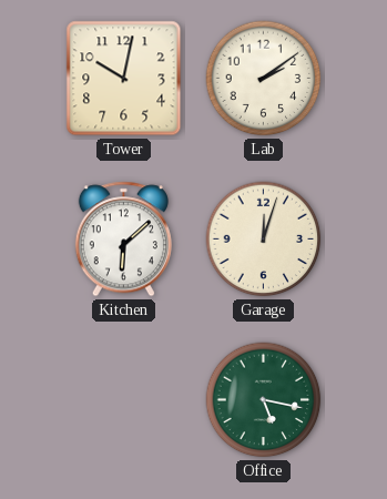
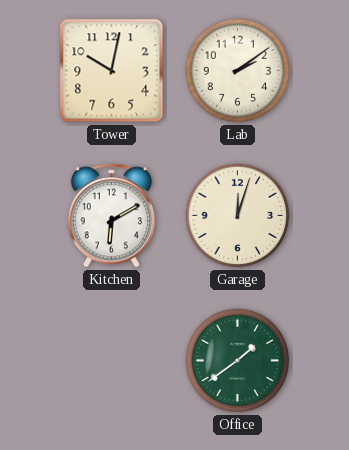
Kitchen: 6:08 -> 6:10
Office: 5:17 -> 1:39
